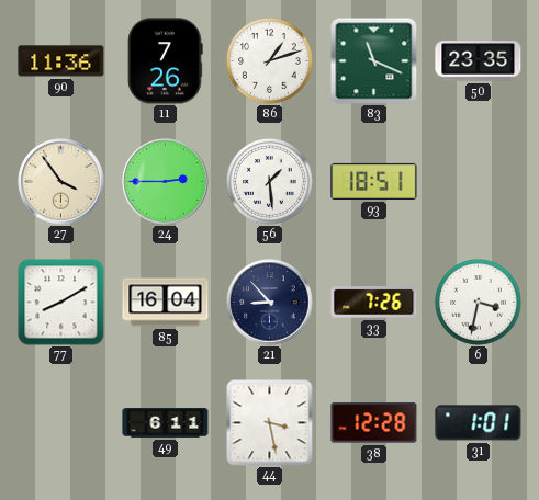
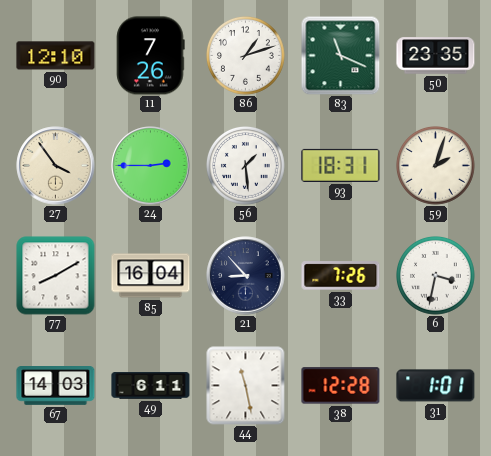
90: 11:36 -> 12:10
93: 18:51 -> 18:31
59: none -> 2:03
67: none -> 14:03
44: 3:28 -> 11:28
